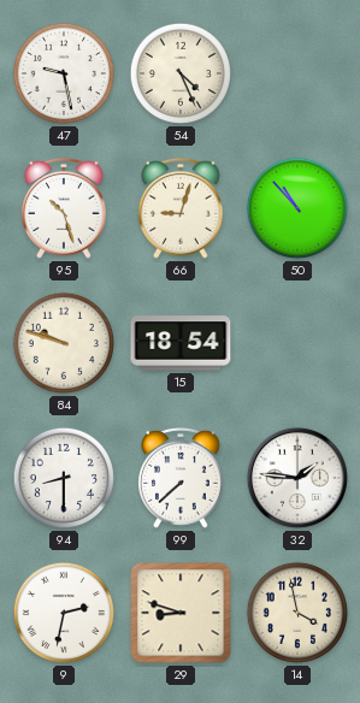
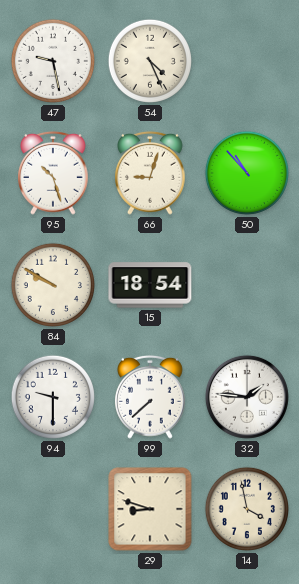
84: 9:48 -> 9:50
94: 8:30 -> 9:30
9: 2:32 -> none
